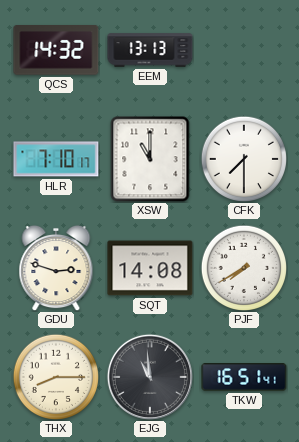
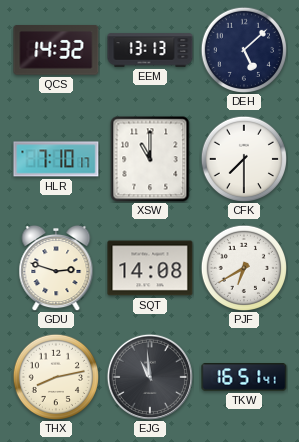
DEH: none -> 5:08
PJF: 7:40 -> 6:40
THX: 8:15 -> 8:13
